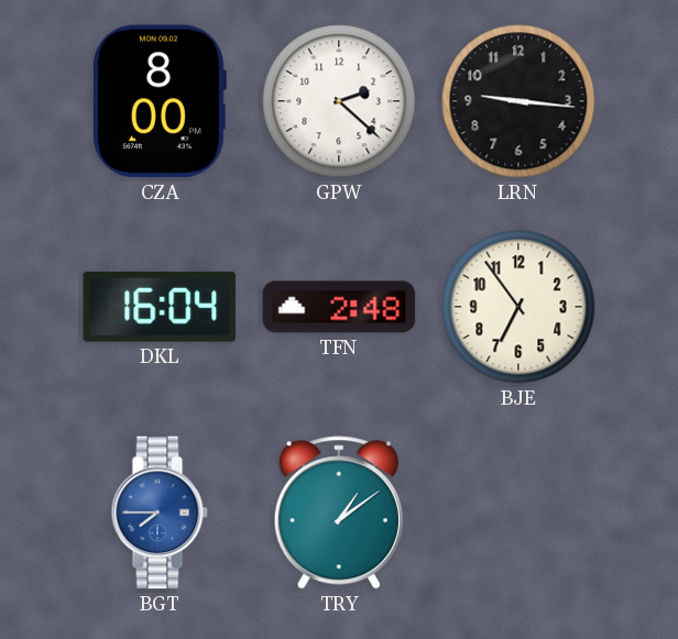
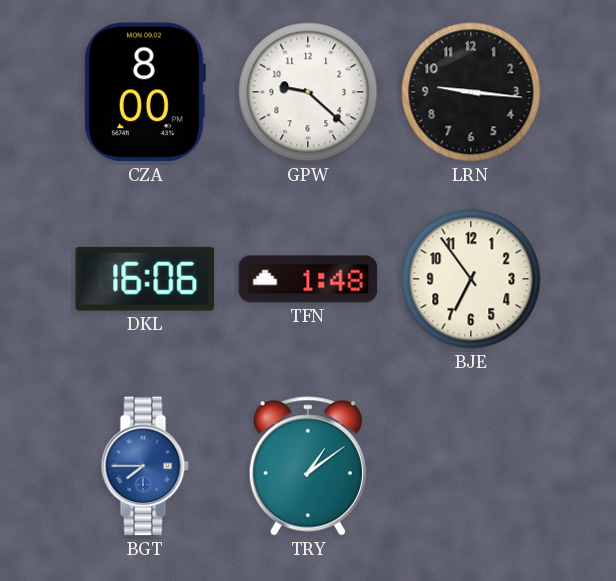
GPW: 2:22 -> 9:22
DKL: 16:04 -> 16:06
TFN: 2:48 -> 1:48
